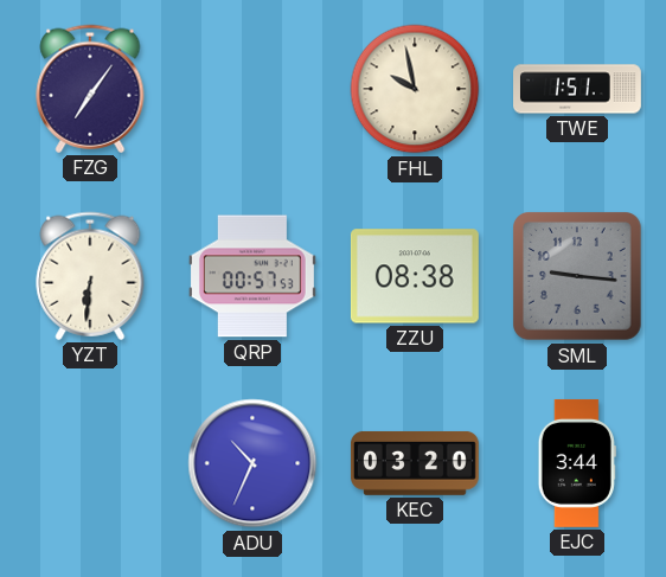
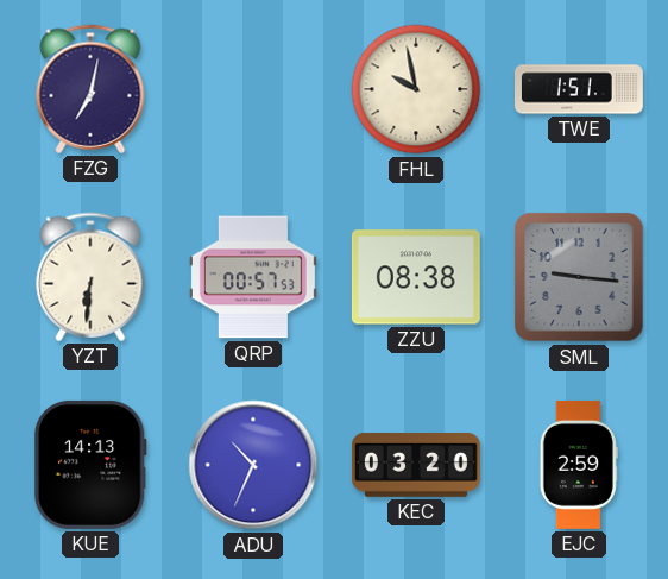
FZG: 7:06 -> 7:02
KUE: none -> 14:13
EJC: 3:44 -> 2:59
